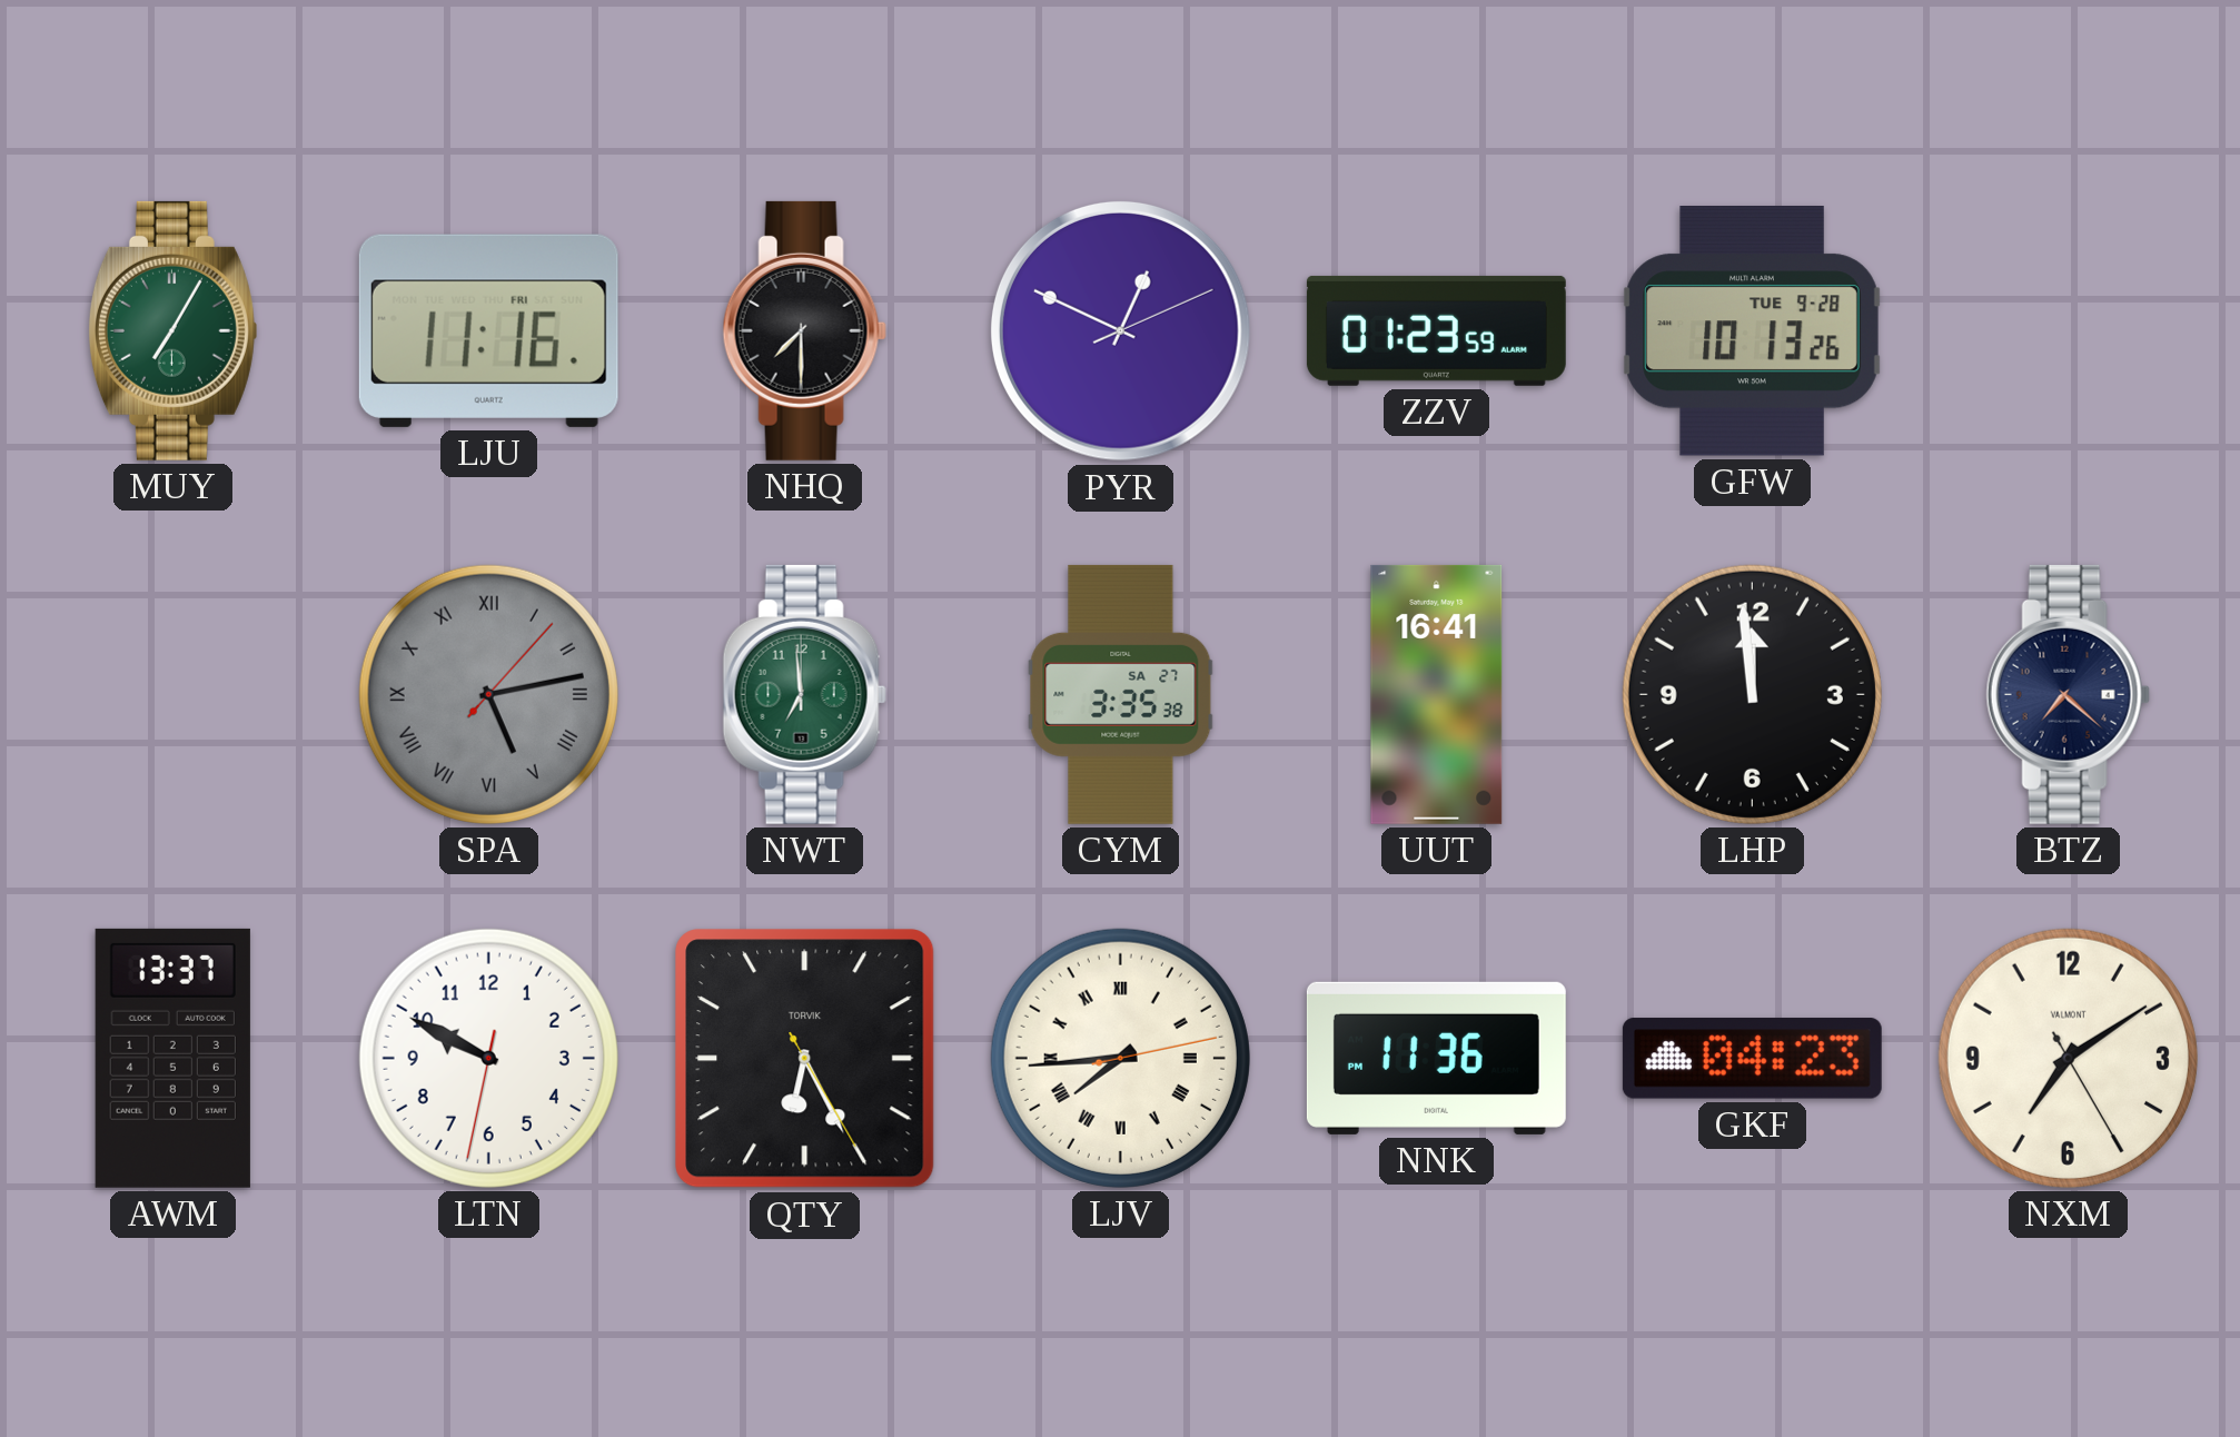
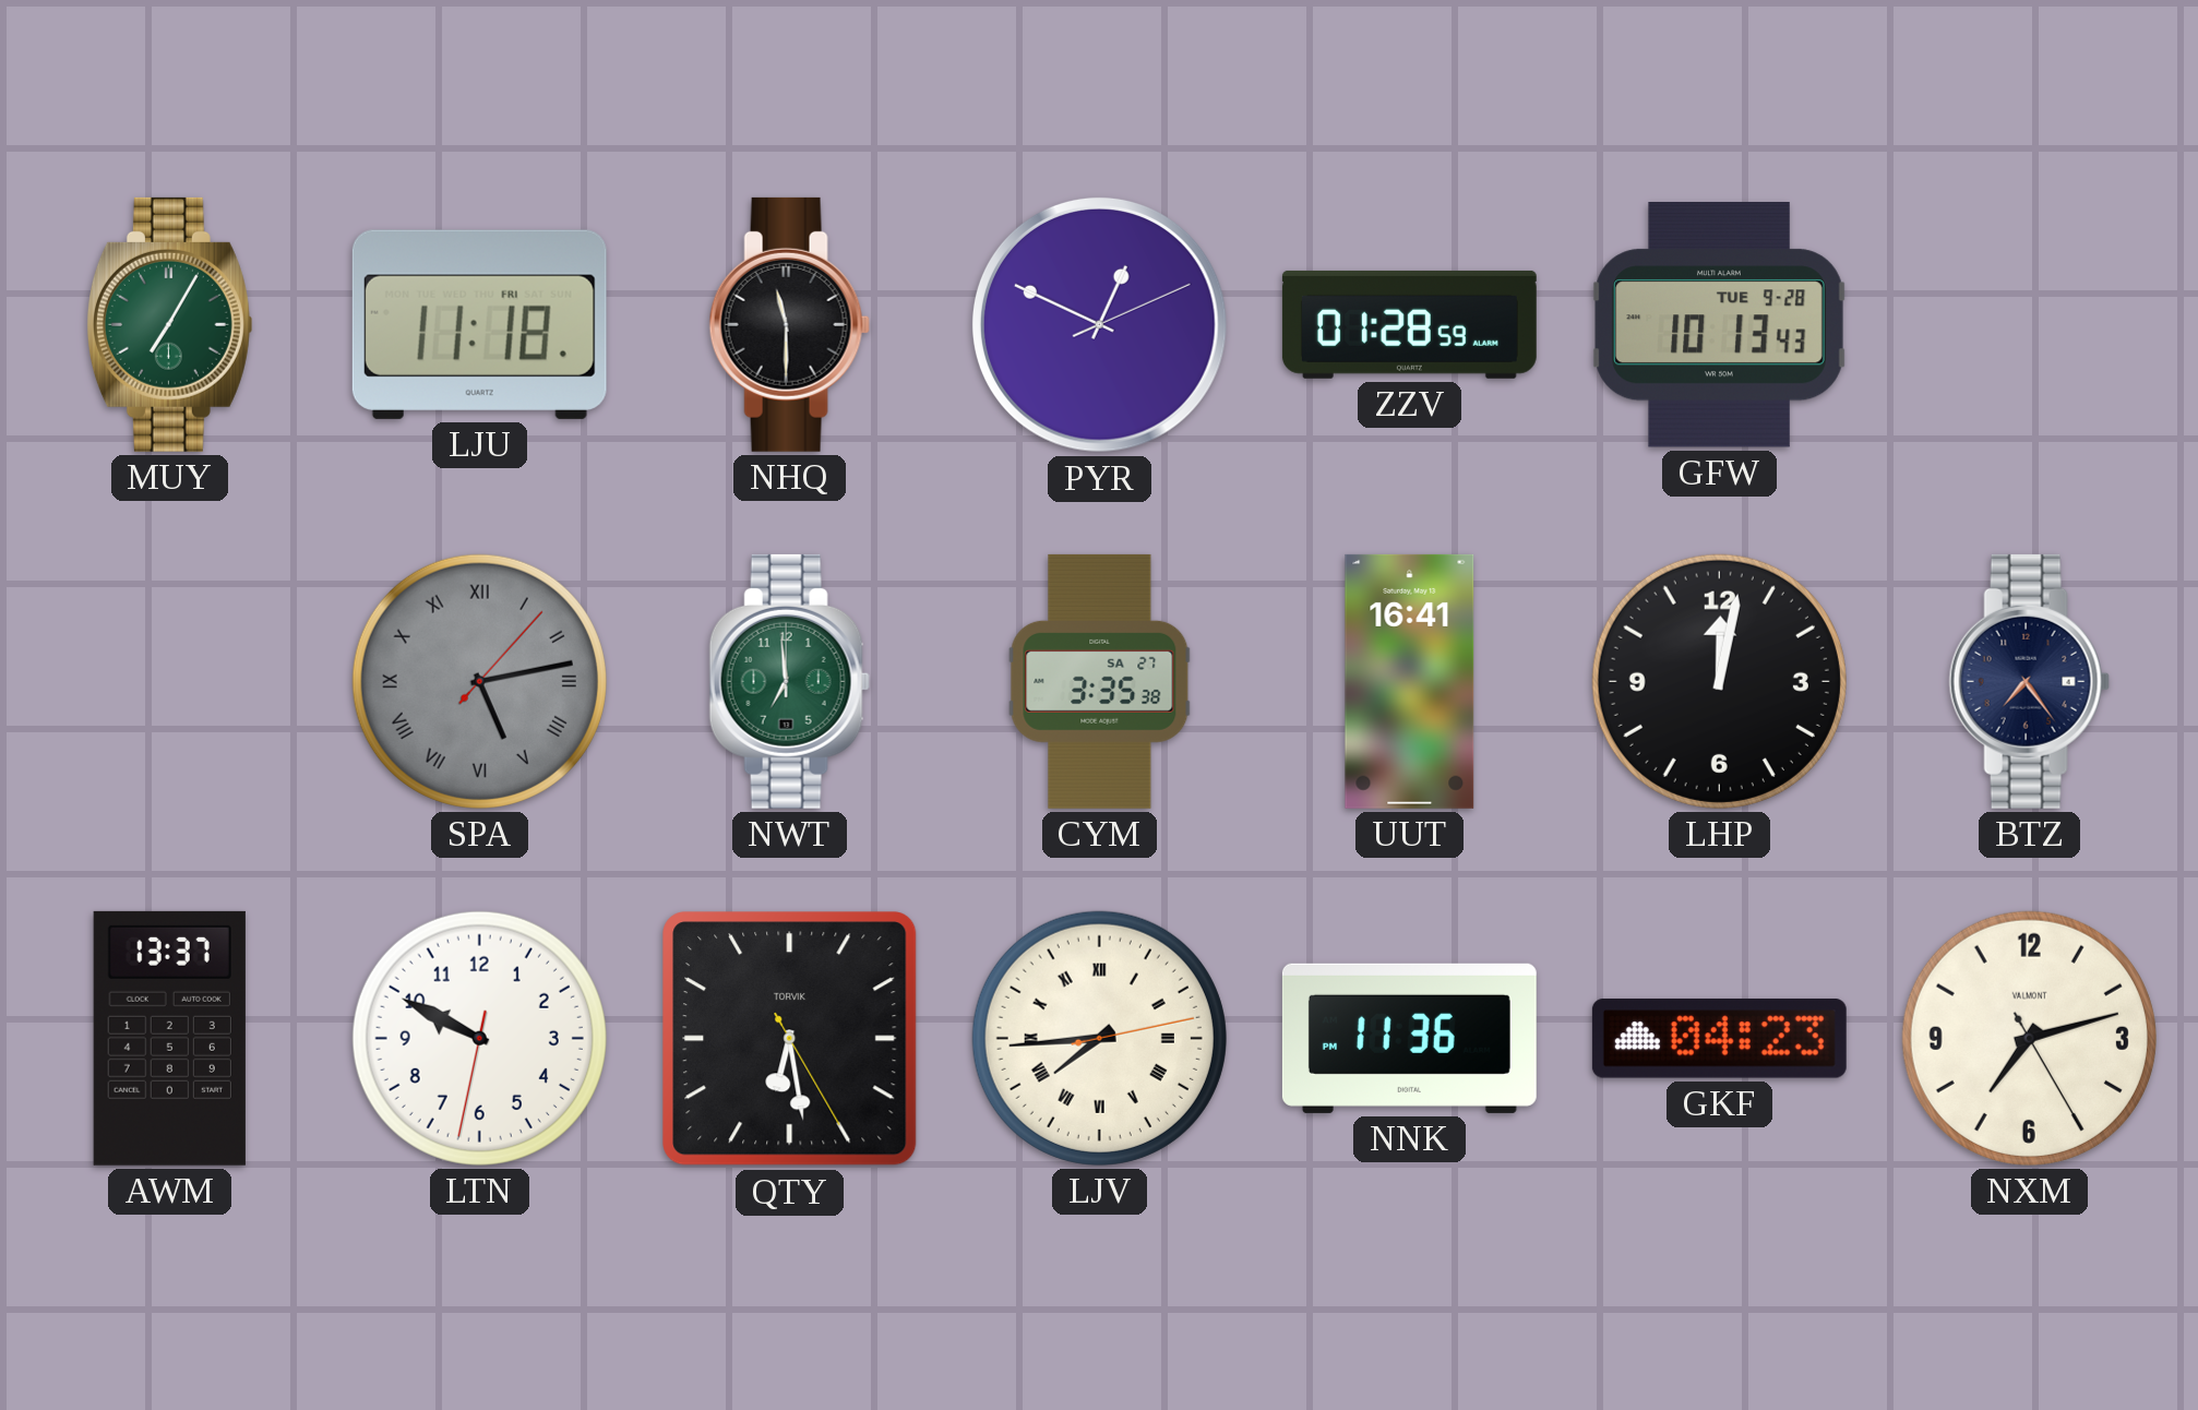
LJU: 11:16 -> 11:18
NHQ: 7:30 -> 11:30
ZZV: 01:23 -> 01:28
GFW: 10:13:26 -> 10:13:43
LHP: 11:59 -> 12:02
BTZ: 7:22 -> 7:24
QTY: 6:25 -> 6:28
NXM: 7:09 -> 7:12
